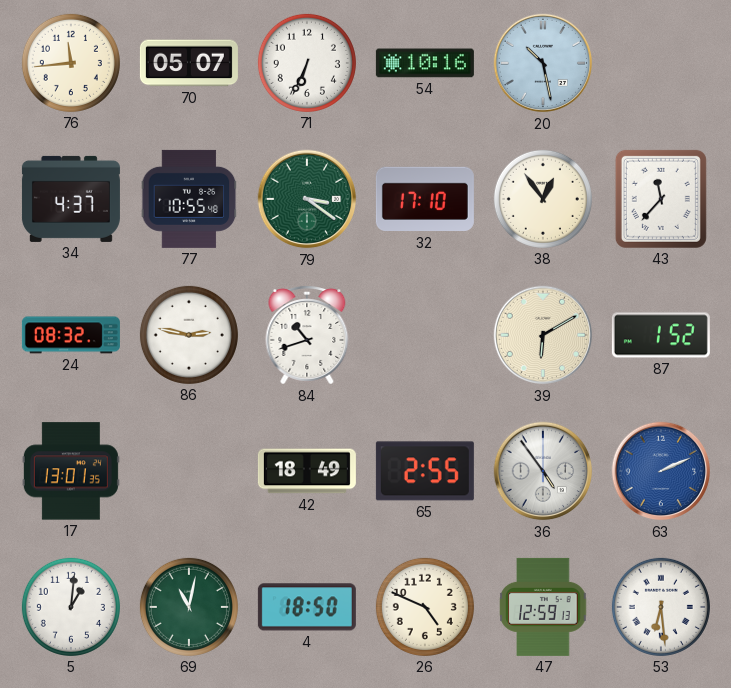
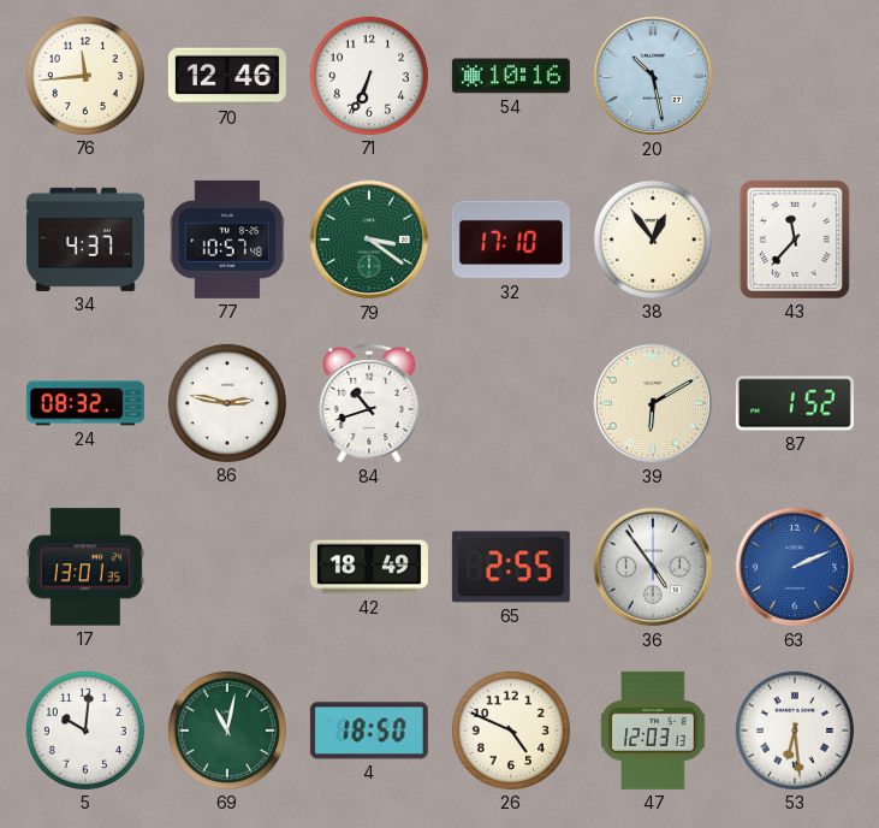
70: 05:07 -> 12:46
77: 10:55 -> 10:57
5: 1:01 -> 10:01
47: 12:59 -> 12:03
